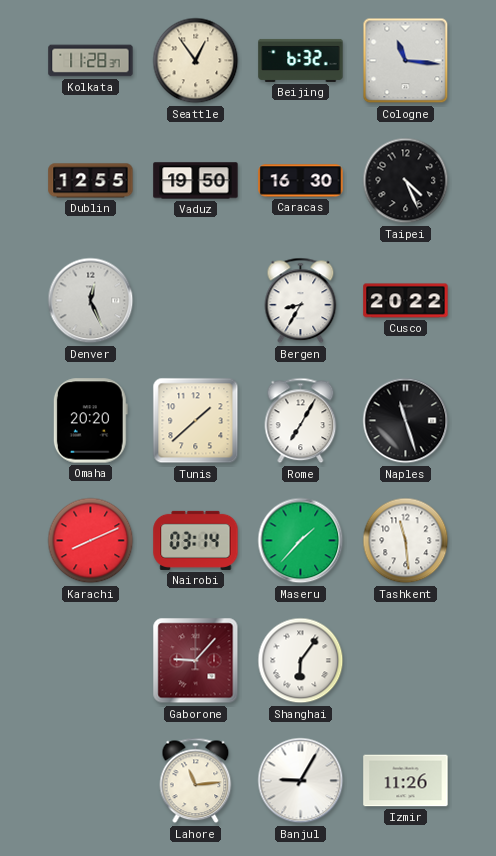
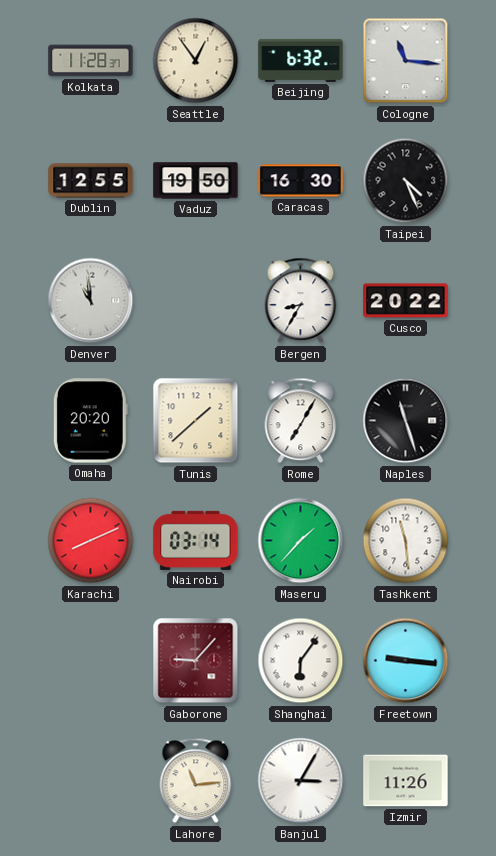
Denver: 12:26 -> 10:59
Freetown: none -> 9:16
Banjul: 9:05 -> 3:05
